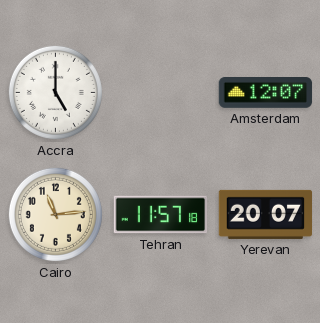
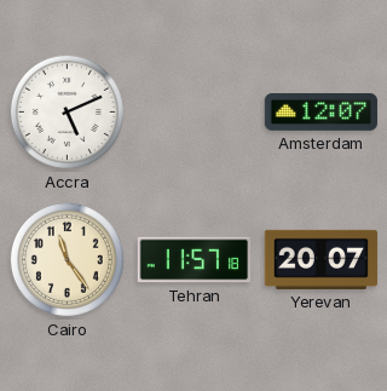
Accra: 5:00 -> 5:11
Cairo: 11:14 -> 11:24
